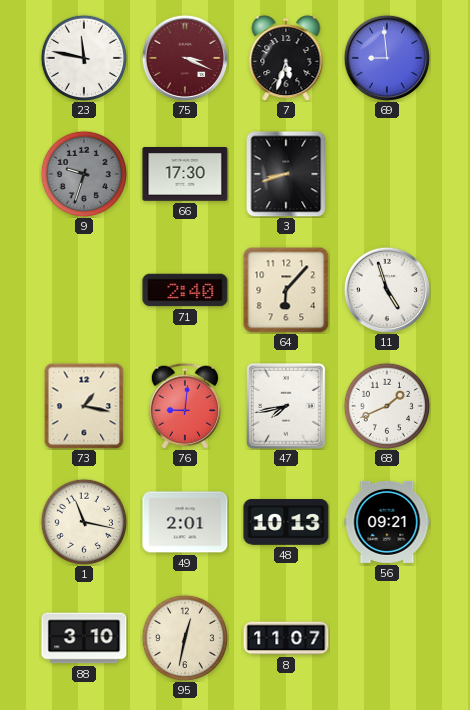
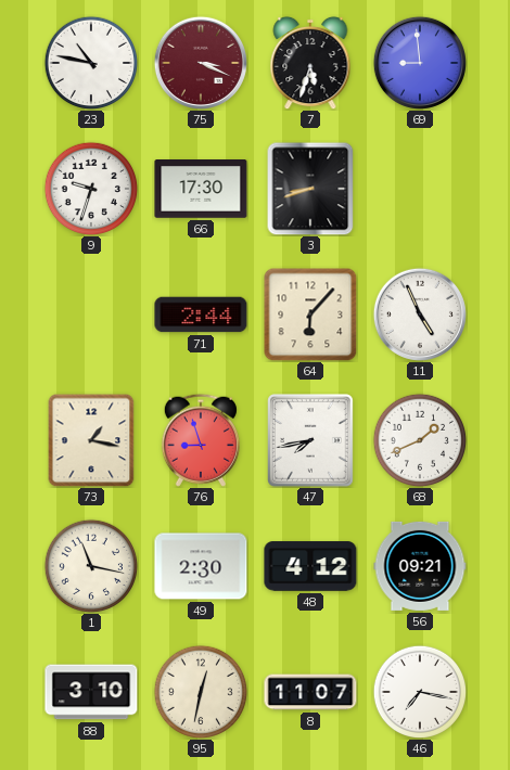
23: 11:47 -> 10:47
9 dial: grey -> white
71: 2:40 -> 2:44
11: 4:57 -> 4:56
76: 9:01 -> 8:57
49: 2:01 -> 2:30
48: 10:13 -> 4:12
46: none -> 7:17
